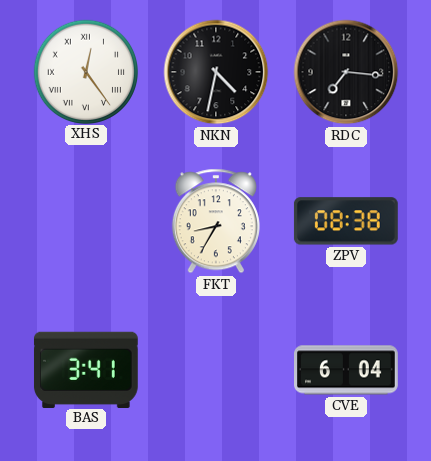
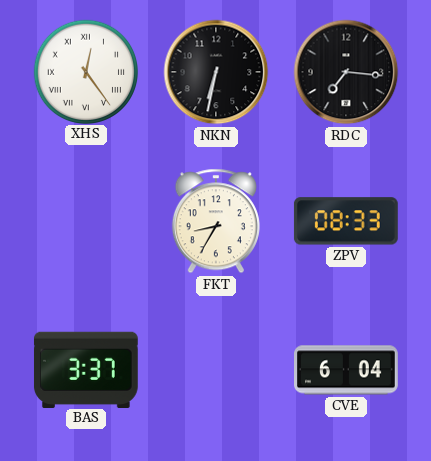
NKN: 4:32 -> 6:32
ZPV: 08:38 -> 08:33
BAS: 3:41 -> 3:37
